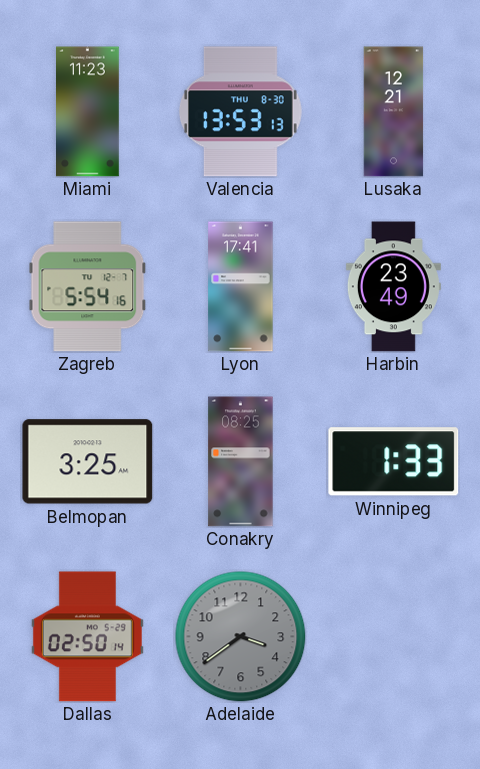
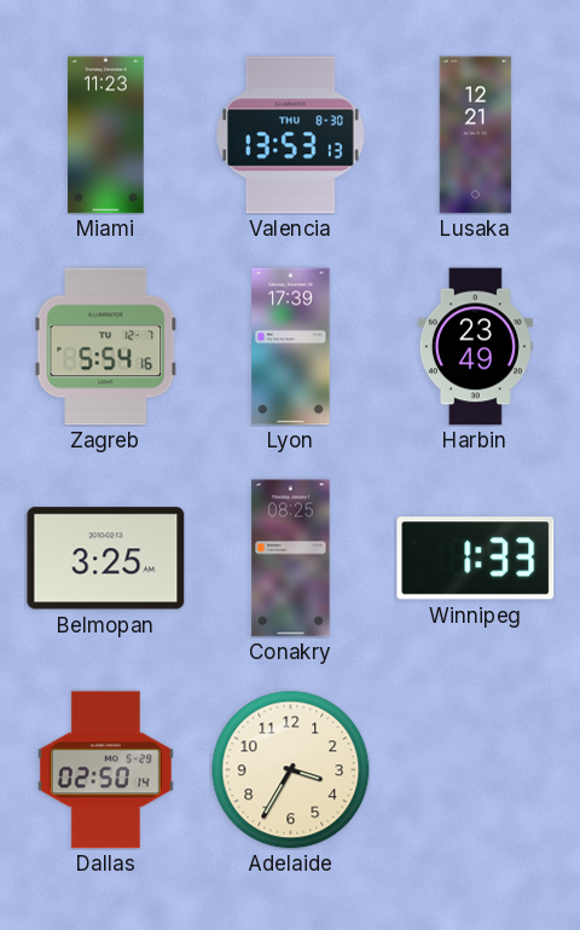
Lyon: 17:41 -> 17:39
Adelaide: 3:39 -> 3:35
Adelaide dial: grey -> cream
